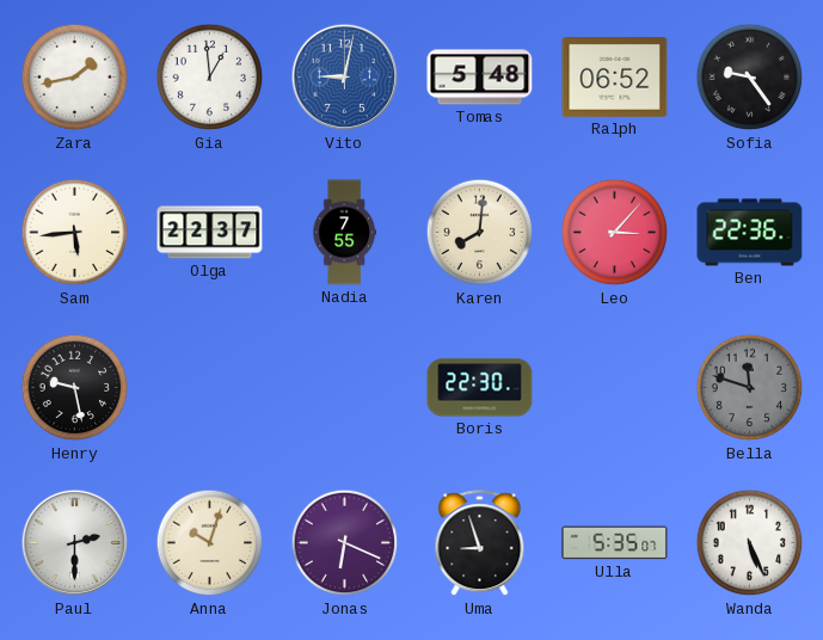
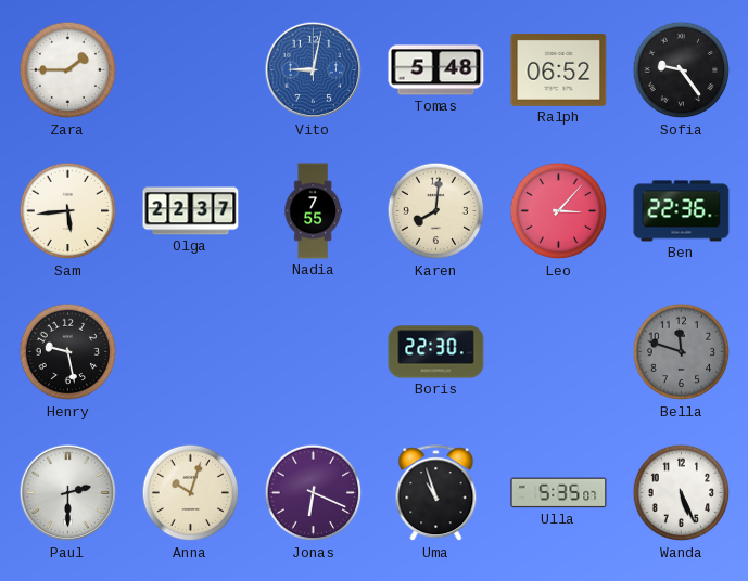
Zara: 1:43 -> 1:45
Gia: 12:59 -> none
Uma: 8:57 -> 10:57
